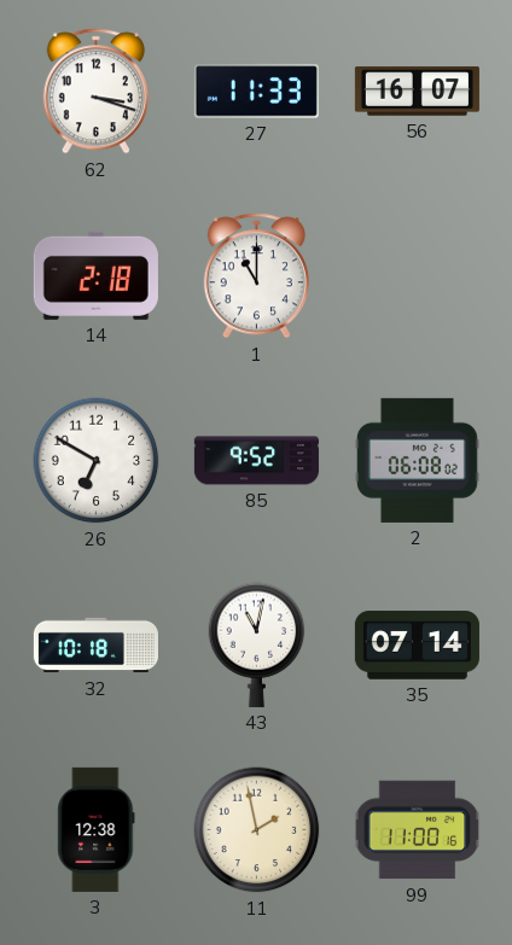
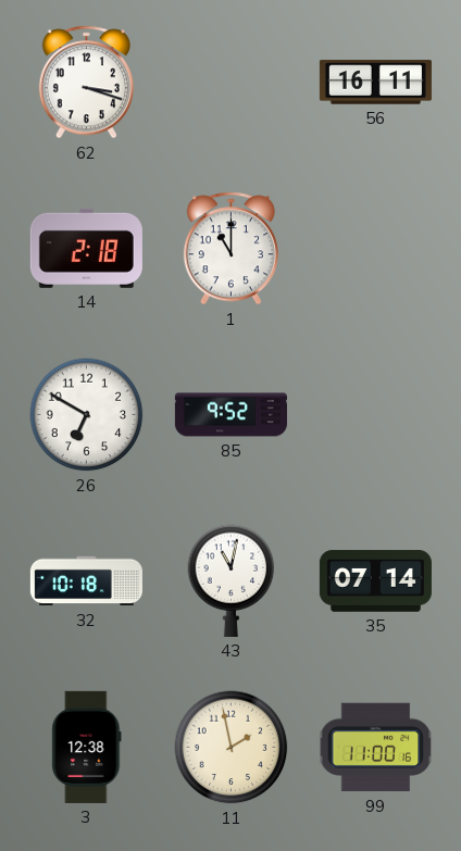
27: 11:33 -> none
56: 16:07 -> 16:11
2: 06:08 -> none
